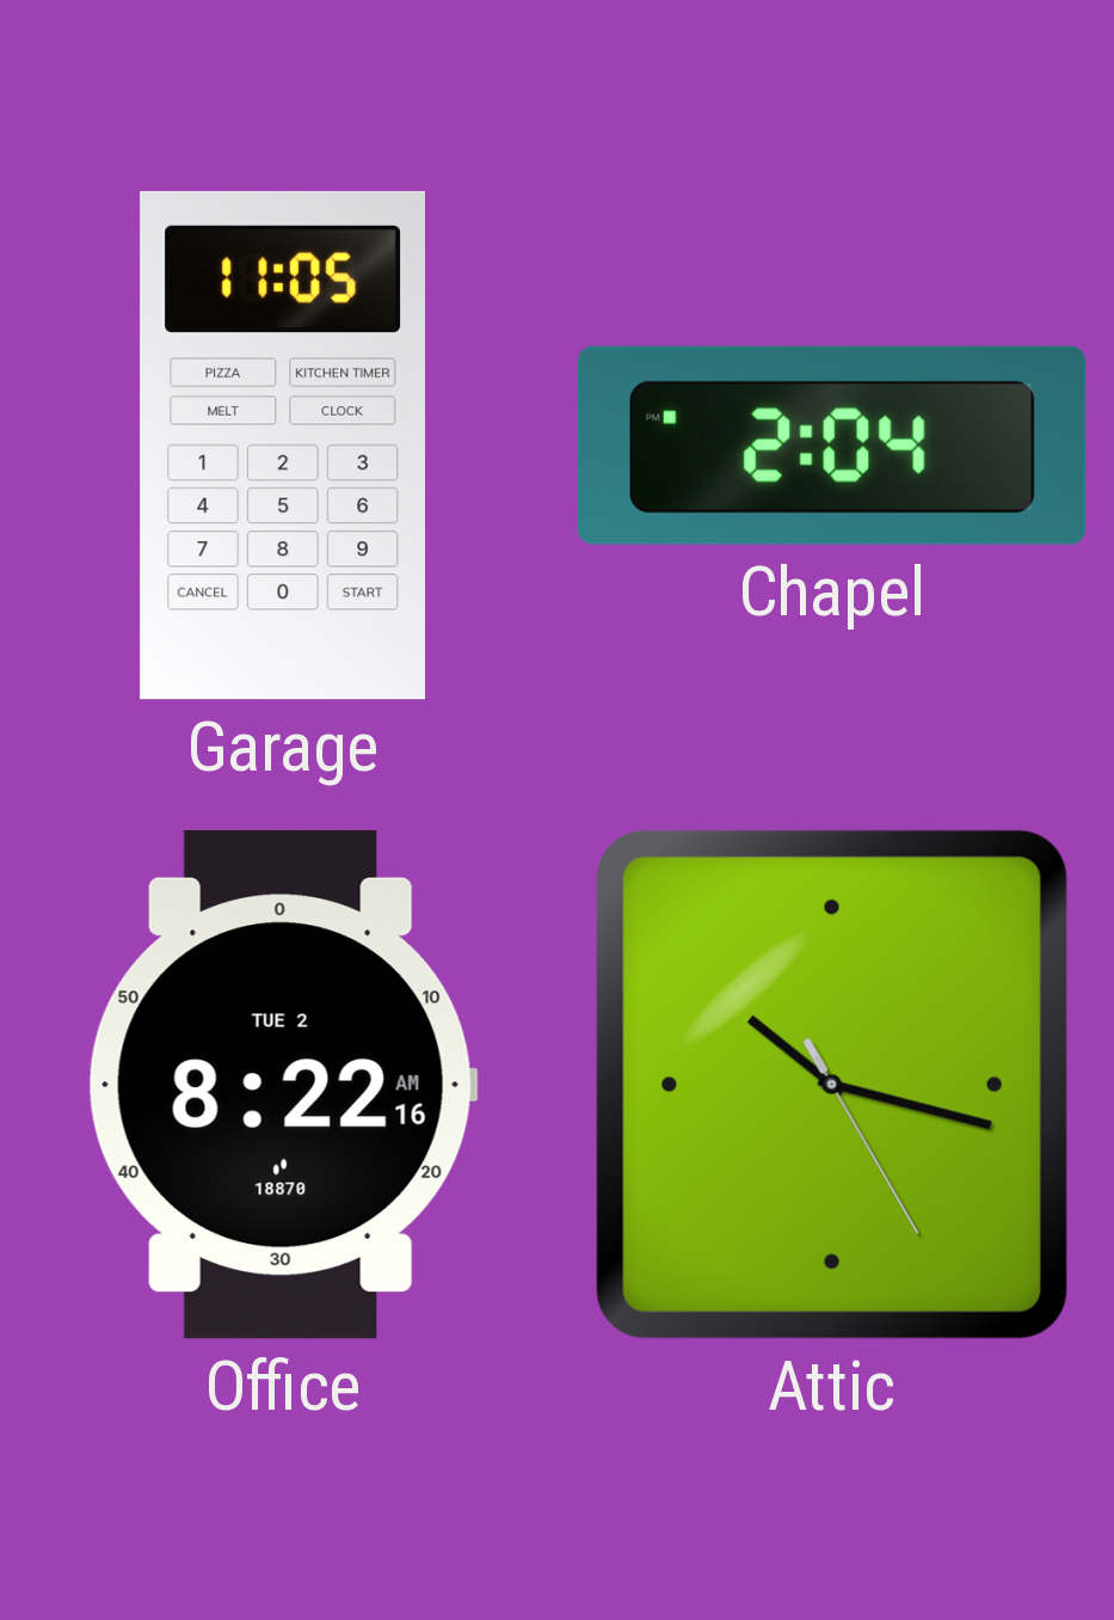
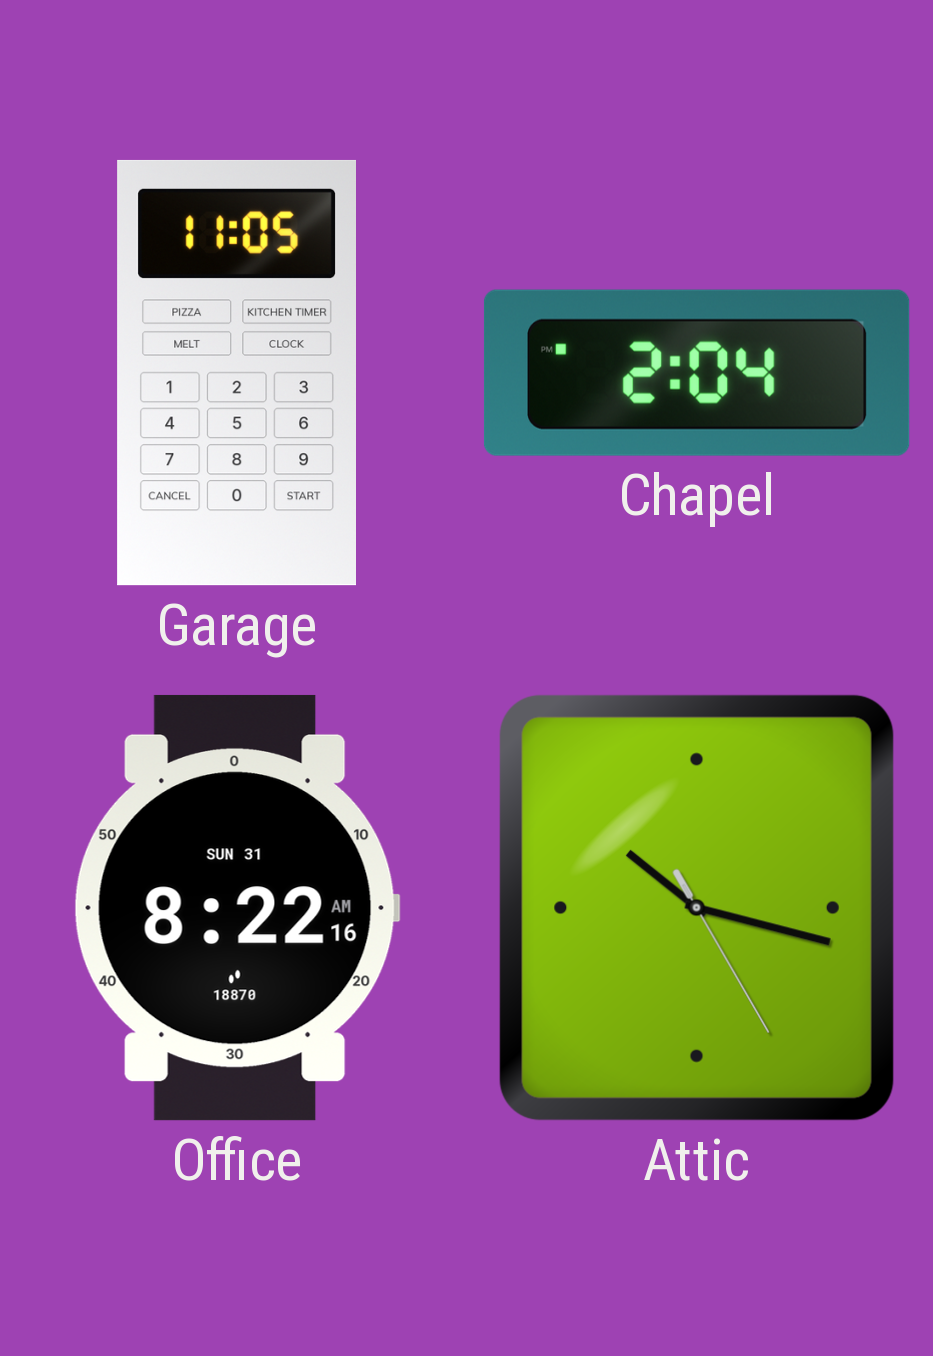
Office date: TUE 2 -> SUN 31
